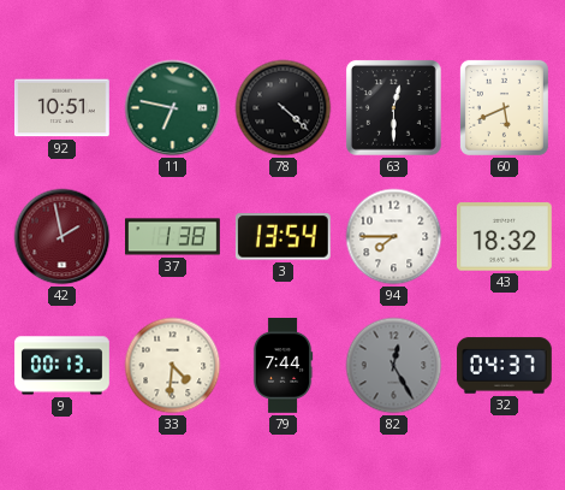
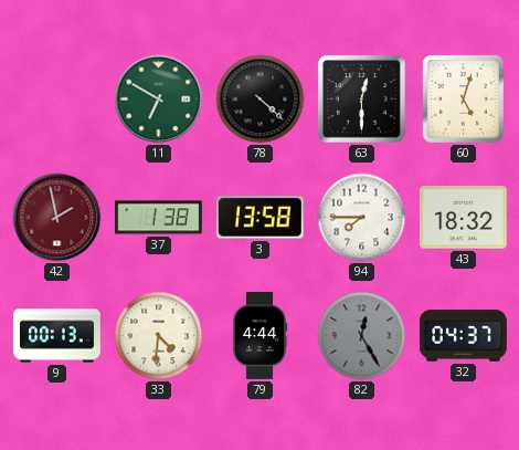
92: 10:51 -> none
11: 6:47 -> 6:50
60: 5:41 -> 5:03
3: 13:54 -> 13:58
79: 7:44 -> 4:44
